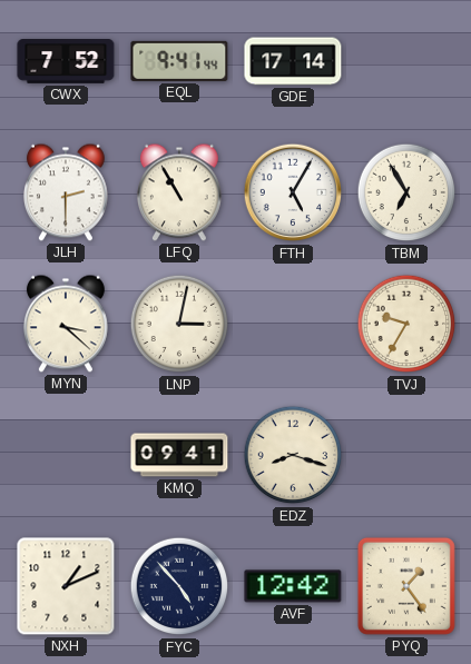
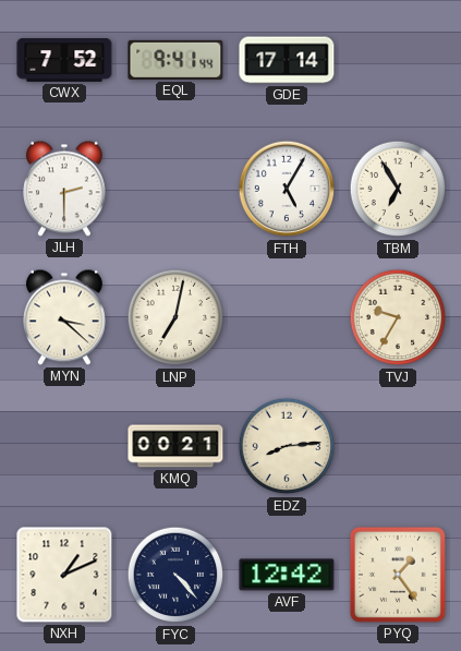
LFQ: 10:55 -> none
LNP: 3:02 -> 7:02
KMQ: 09:41 -> 00:21
EDZ: 8:18 -> 8:14
FYC: 4:53 -> 4:23
